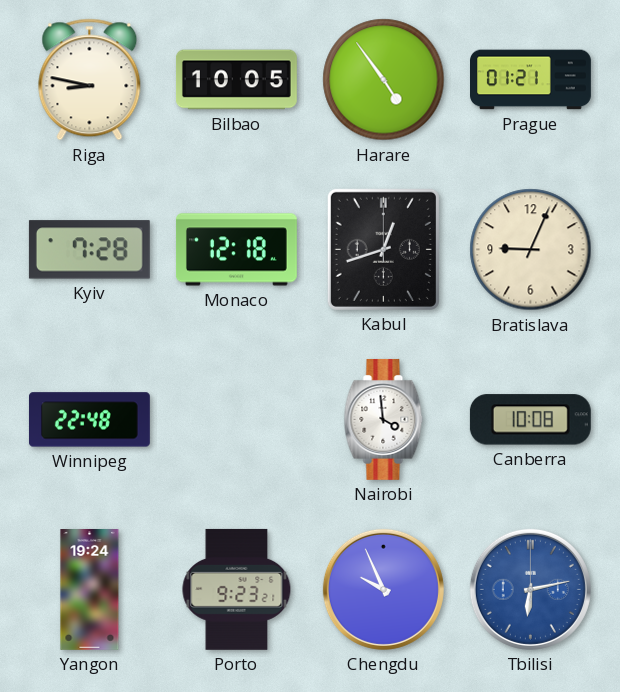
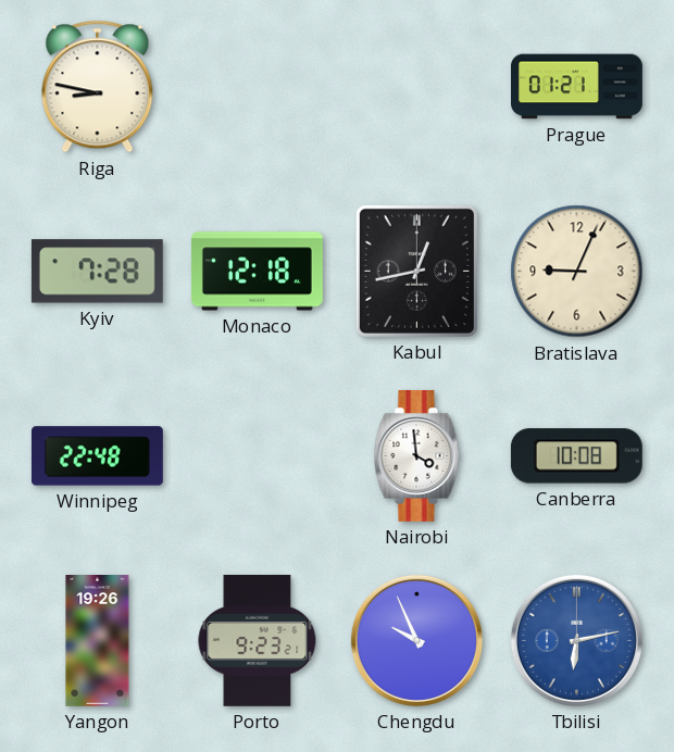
Bilbao: 10:05 -> none
Harare: 4:54 -> none
Kabul: 12:42 -> 12:43
Yangon: 19:24 -> 19:26
